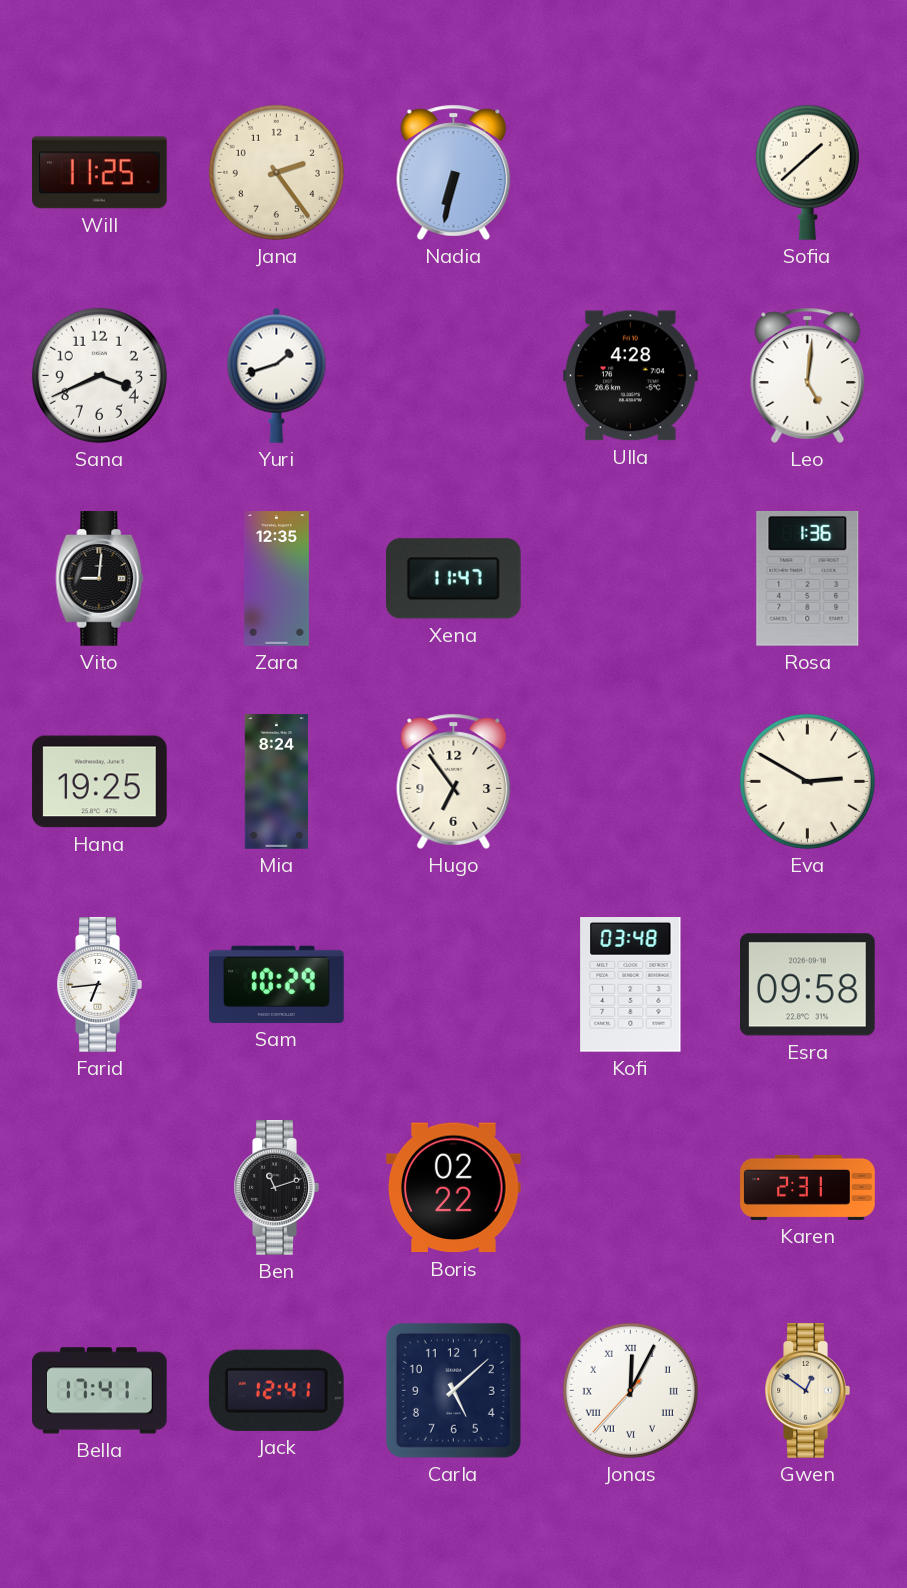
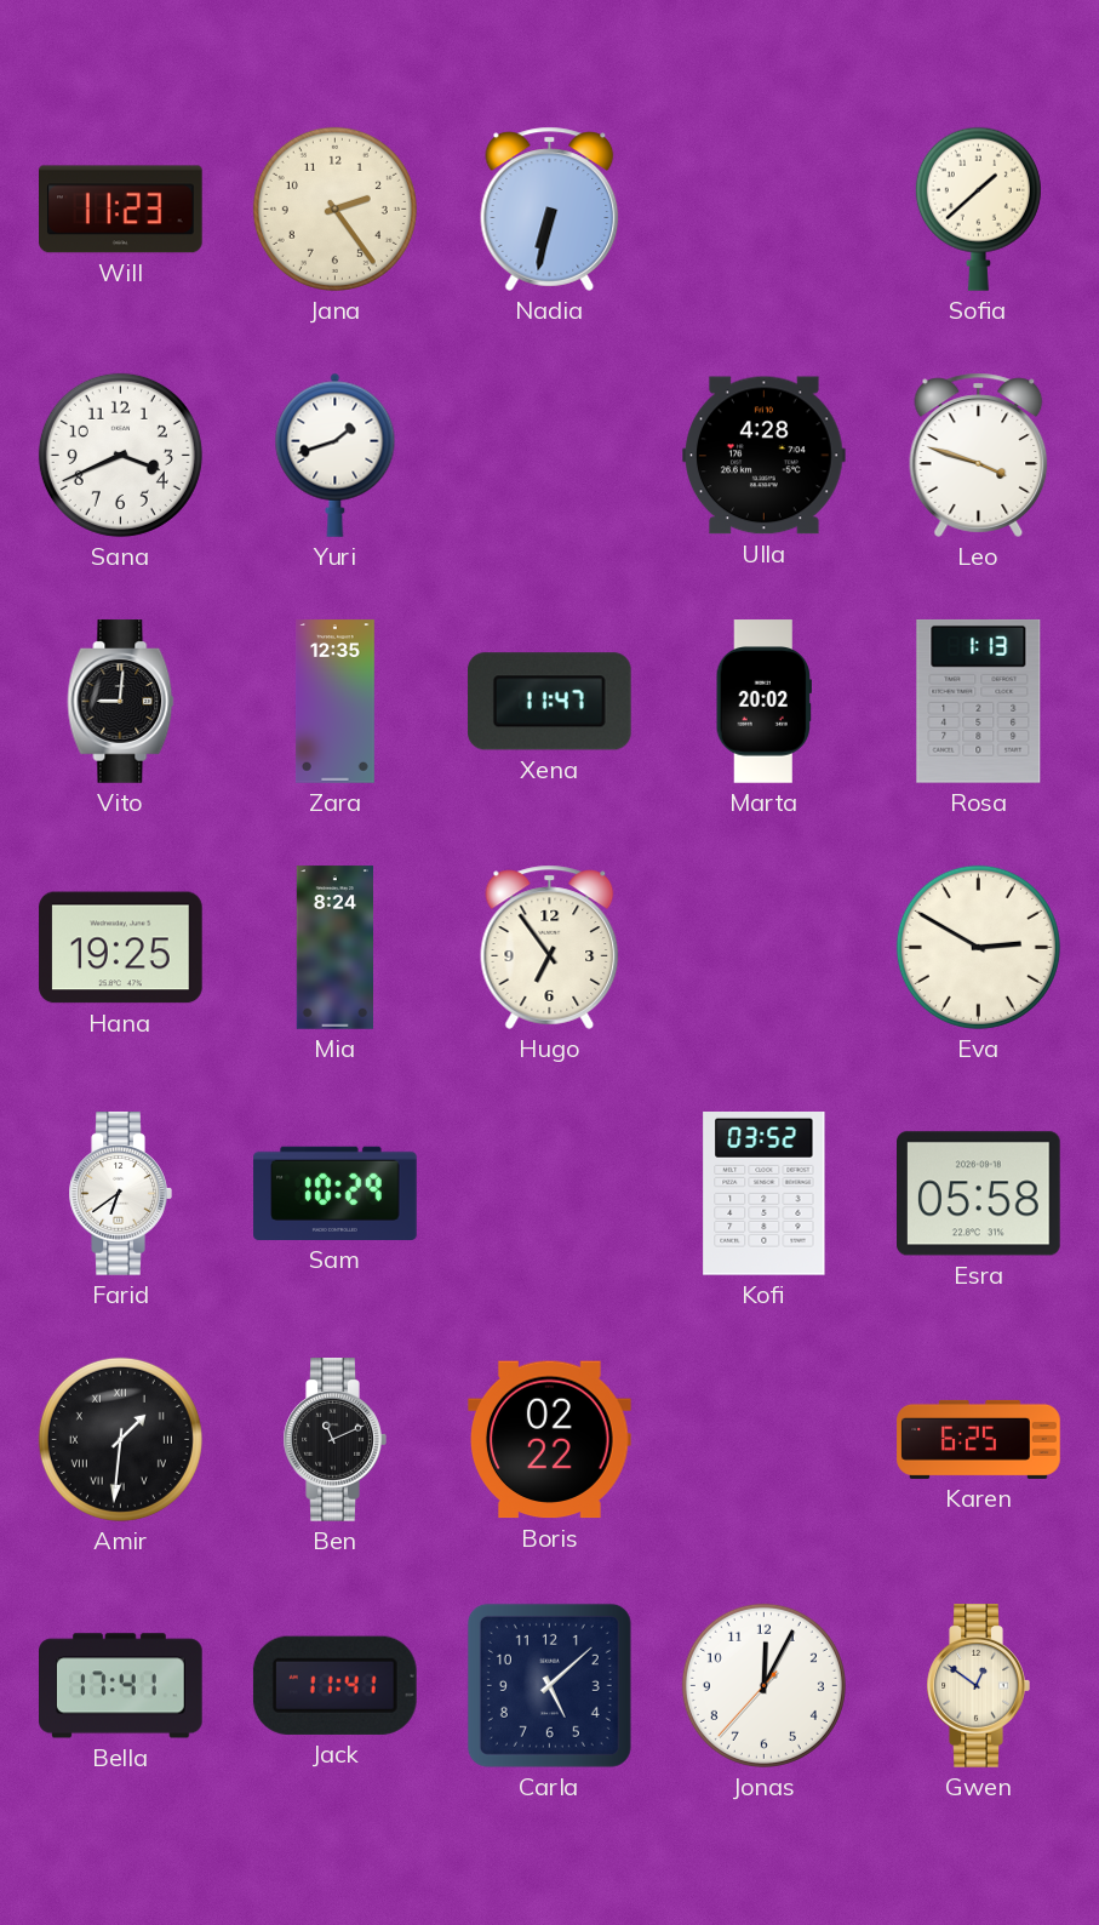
Will: 11:25 -> 11:23
Leo: 5:01 -> 3:48
Marta: none -> 20:02
Rosa: 1:36 -> 1:13
Farid: 6:44 -> 6:39
Kofi: 03:48 -> 03:52
Esra: 09:58 -> 05:58
Amir: none -> 1:31
Ben: 11:12 -> 11:11
Karen: 2:31 -> 6:25
Jack: 12:41 -> 11:41
Jonas numerals: Roman -> Arabic
